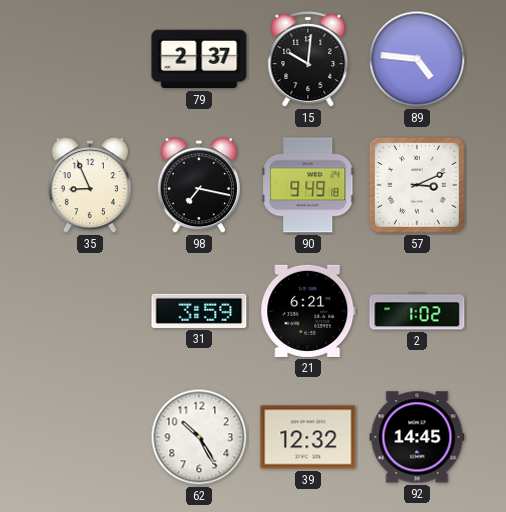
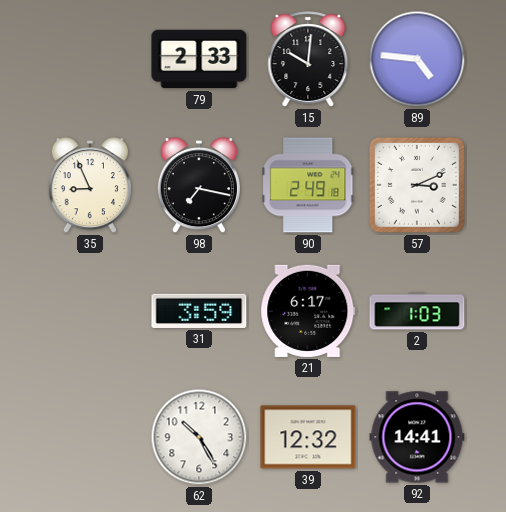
79: 2:37 -> 2:33
90: 9:49 -> 2:49
21: 6:21 -> 6:17
2: 1:02 -> 1:03
92: 14:45 -> 14:41
